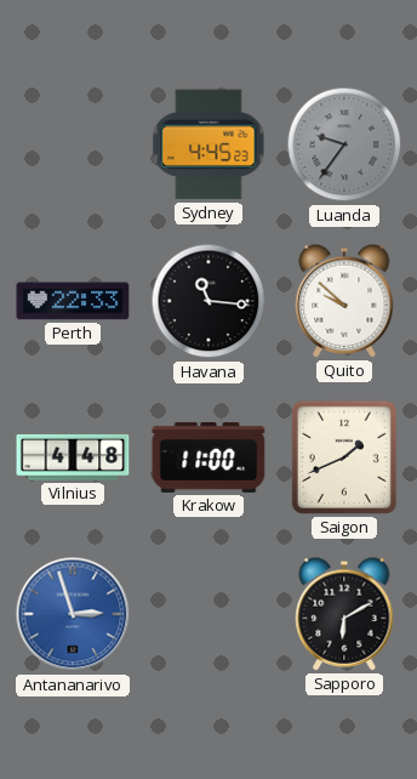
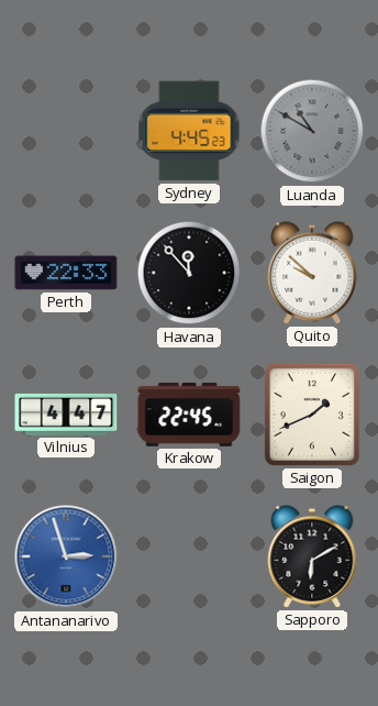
Luanda: 9:36 -> 10:50
Havana: 11:16 -> 11:53
Vilnius: 4:48 -> 4:47
Krakow: 11:00 -> 22:45
